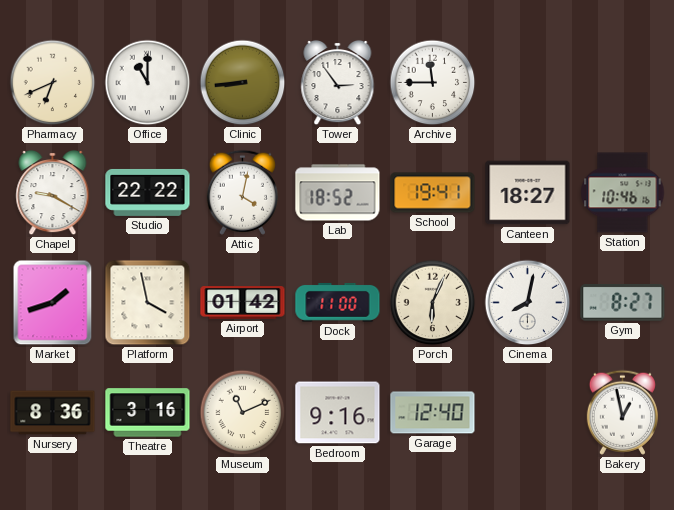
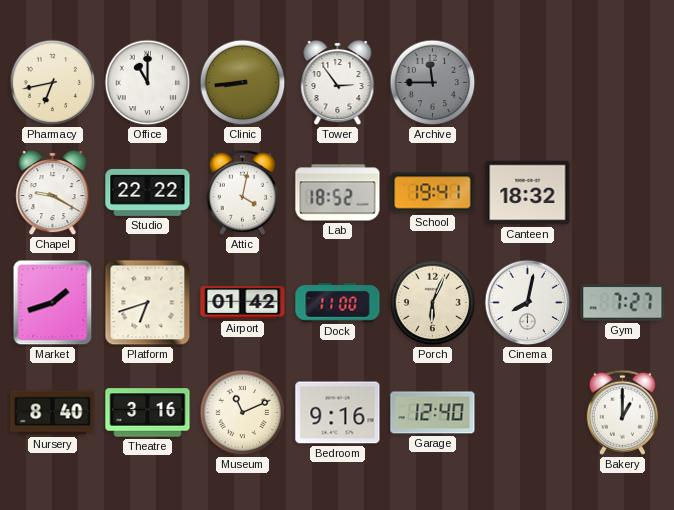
Pharmacy: 6:41 -> 6:43
Archive dial: white -> grey
Canteen: 18:27 -> 18:32
Station: 10:46 -> none
Platform: 3:58 -> 6:42
Gym: 8:27 -> 7:27
Nursery: 8:36 -> 8:40
Bakery: 12:58 -> 1:00
